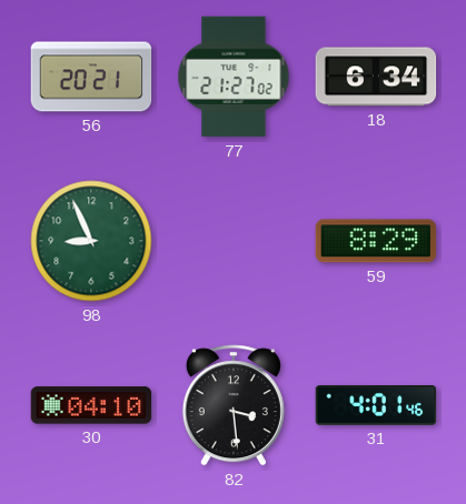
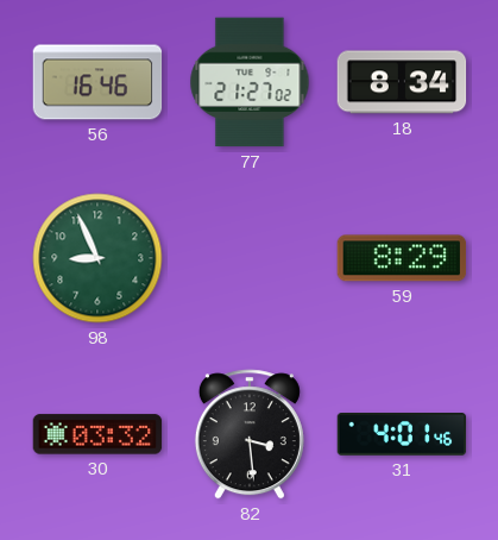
56: 20:21 -> 16:46
18: 6:34 -> 8:34
30: 04:10 -> 03:32
